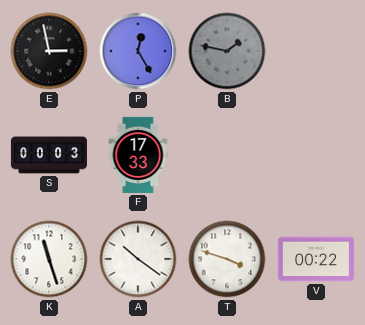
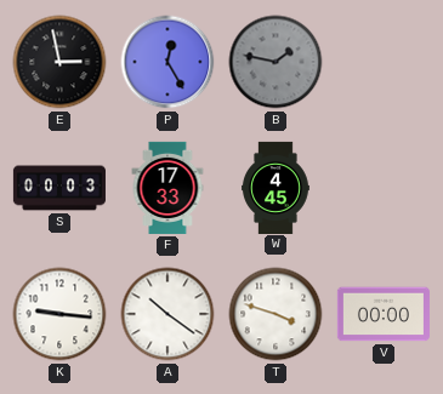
W: none -> 4:45
K: 11:27 -> 9:16
V: 00:22 -> 00:00
